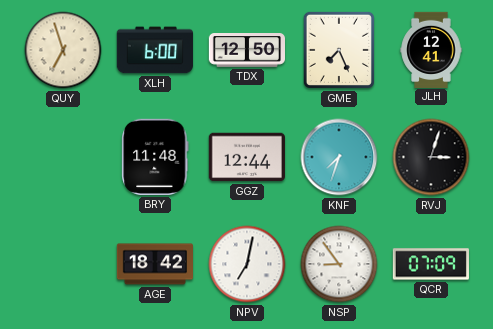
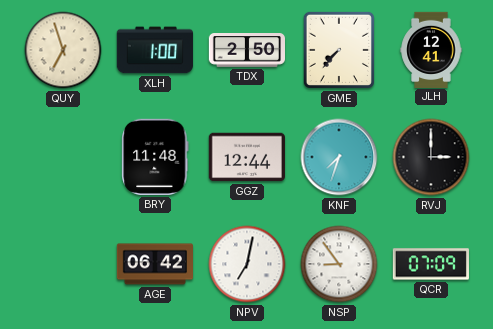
XLH: 6:00 -> 1:00
TDX: 12:50 -> 2:50
GME: 7:26 -> 7:37
RVJ: 3:03 -> 3:00
AGE: 18:42 -> 06:42
